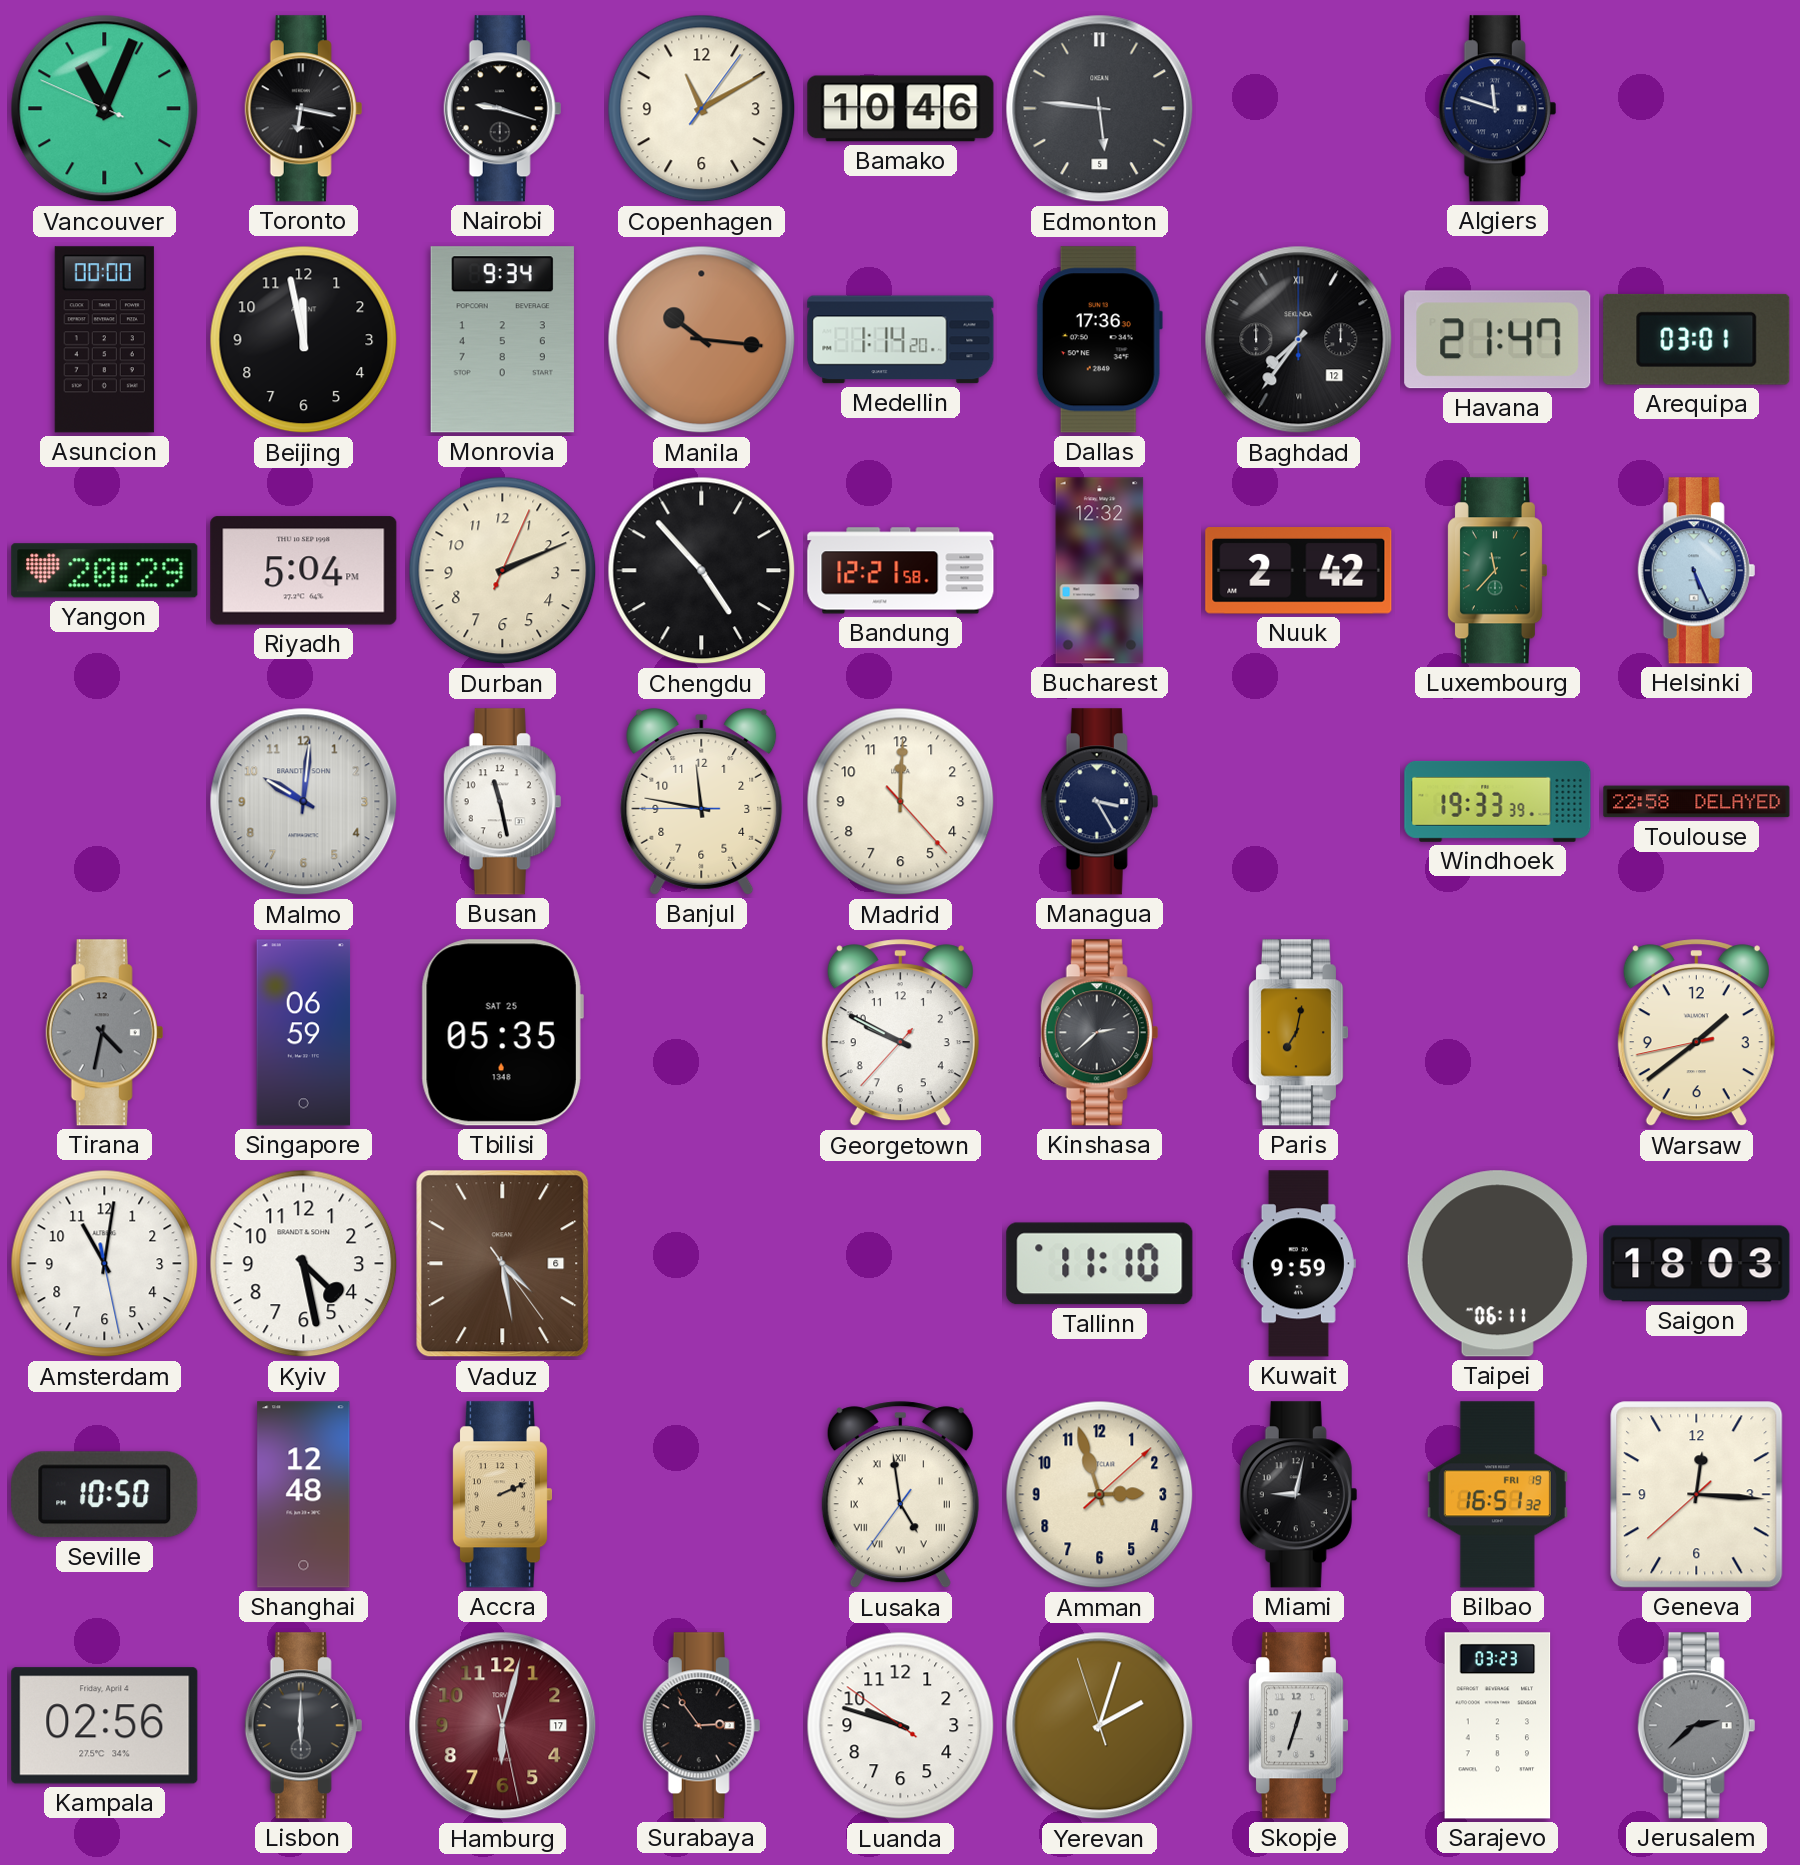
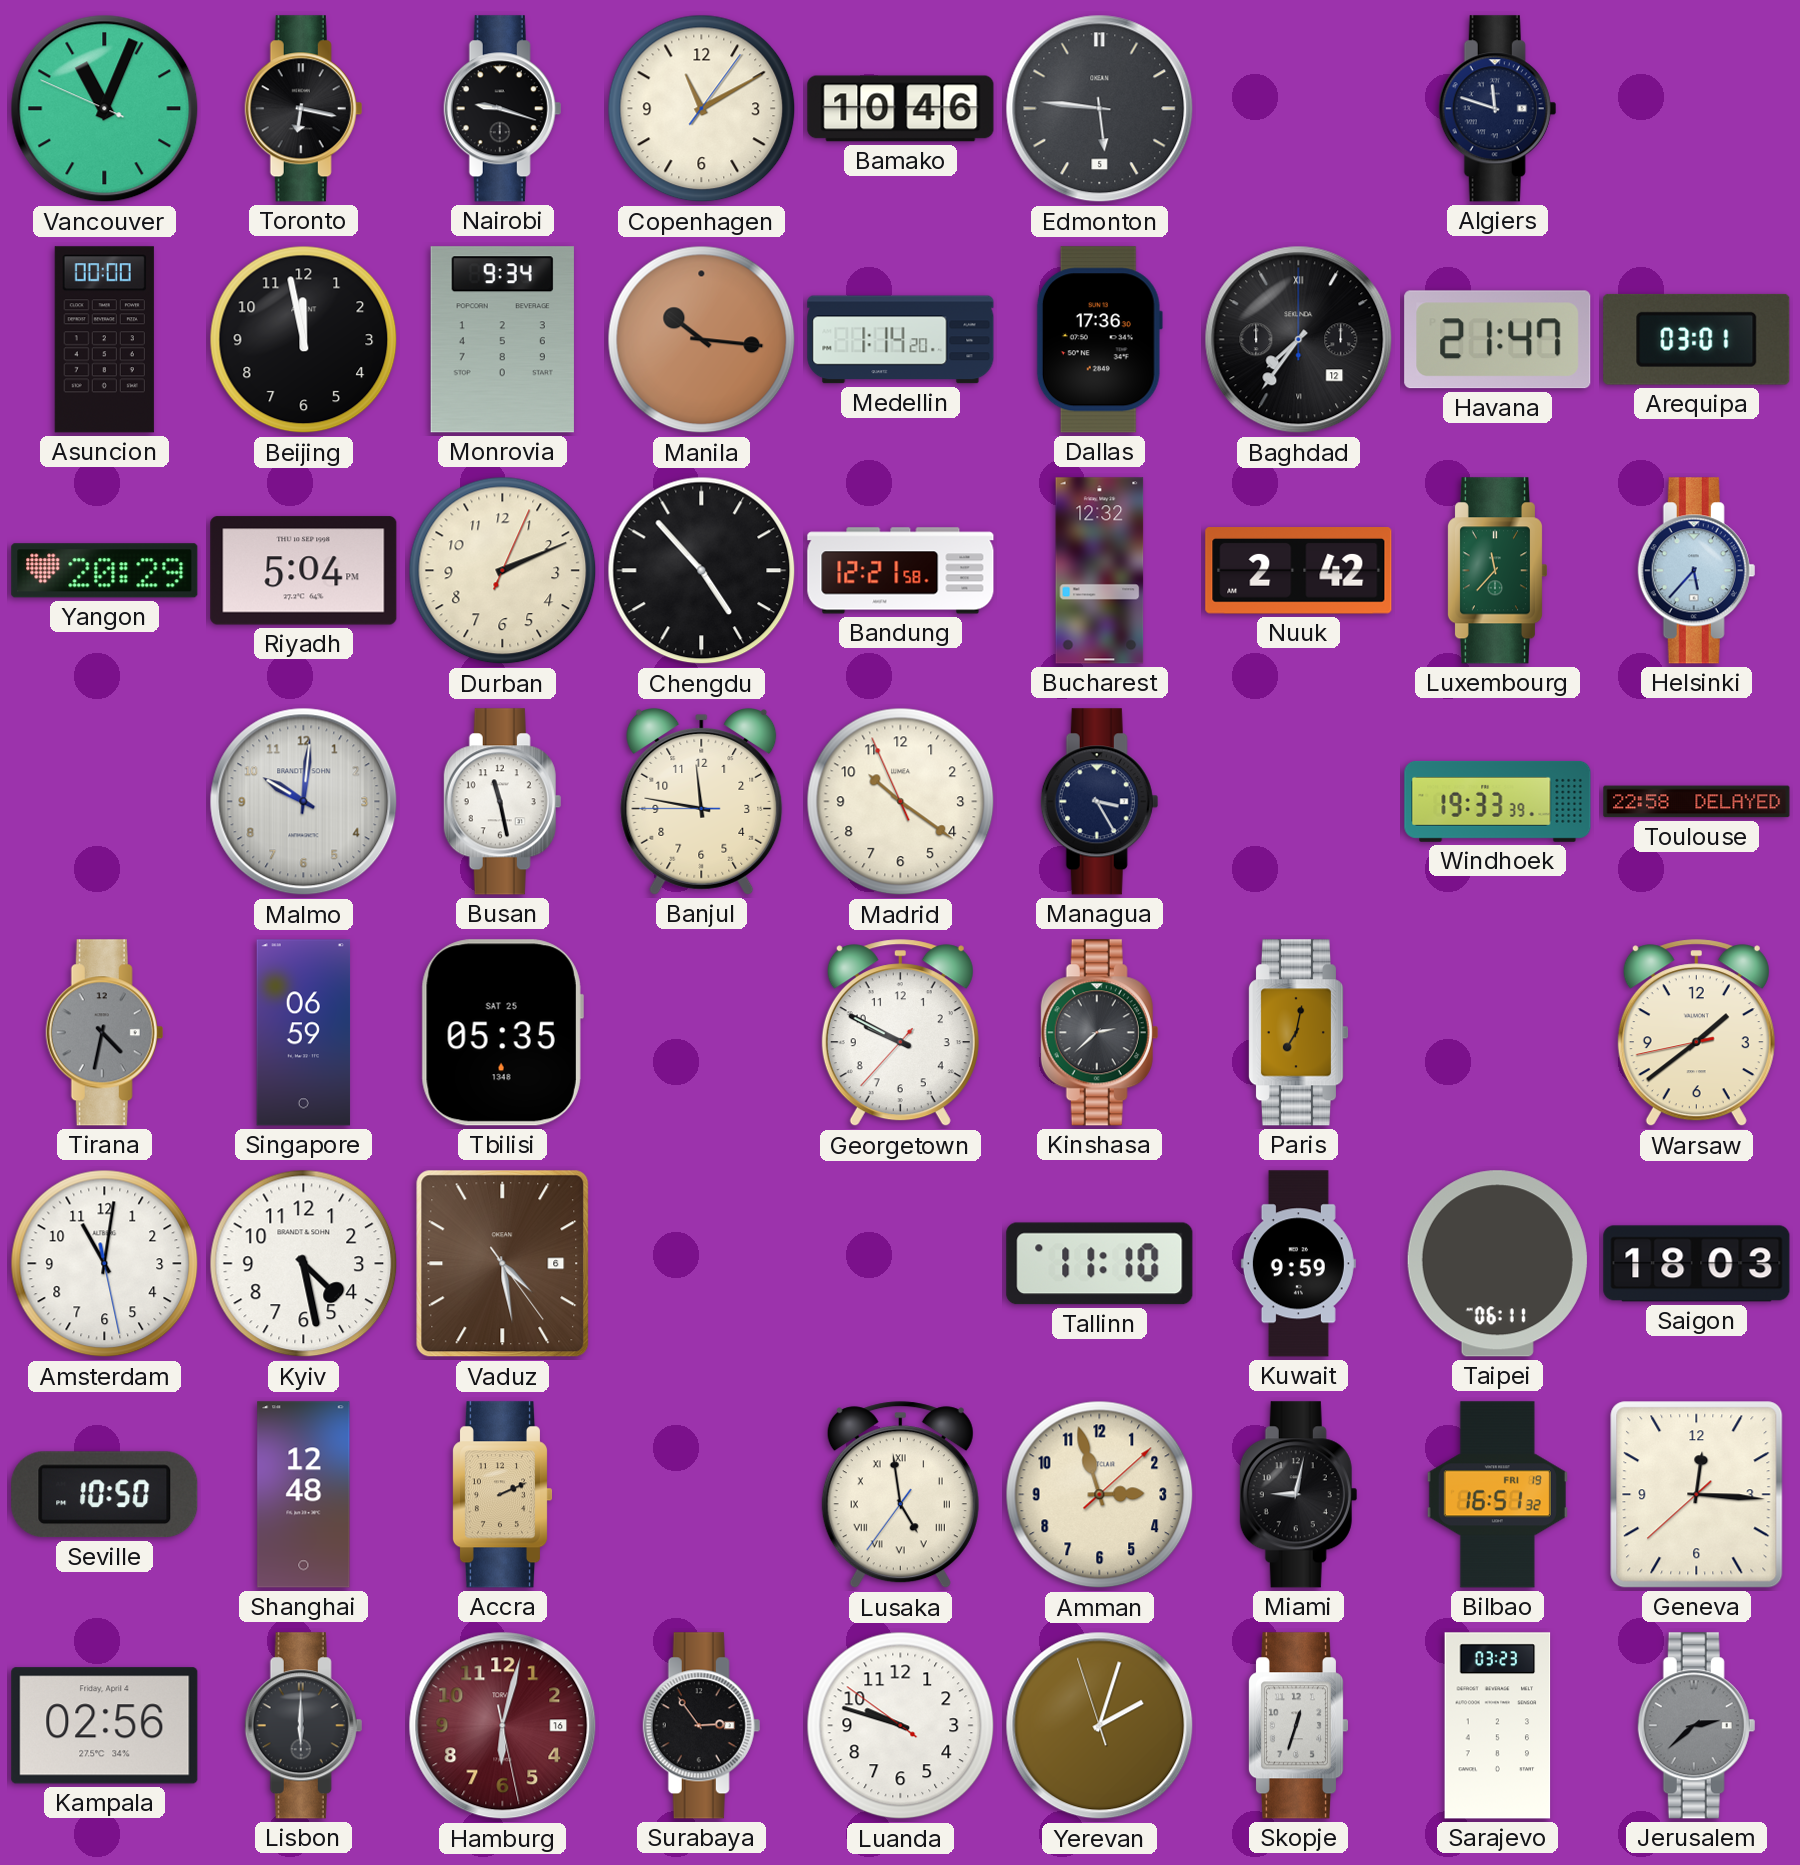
Helsinki: 5:26 -> 5:37
Madrid: 12:00 -> 10:20
Hamburg date: 17 -> 16
